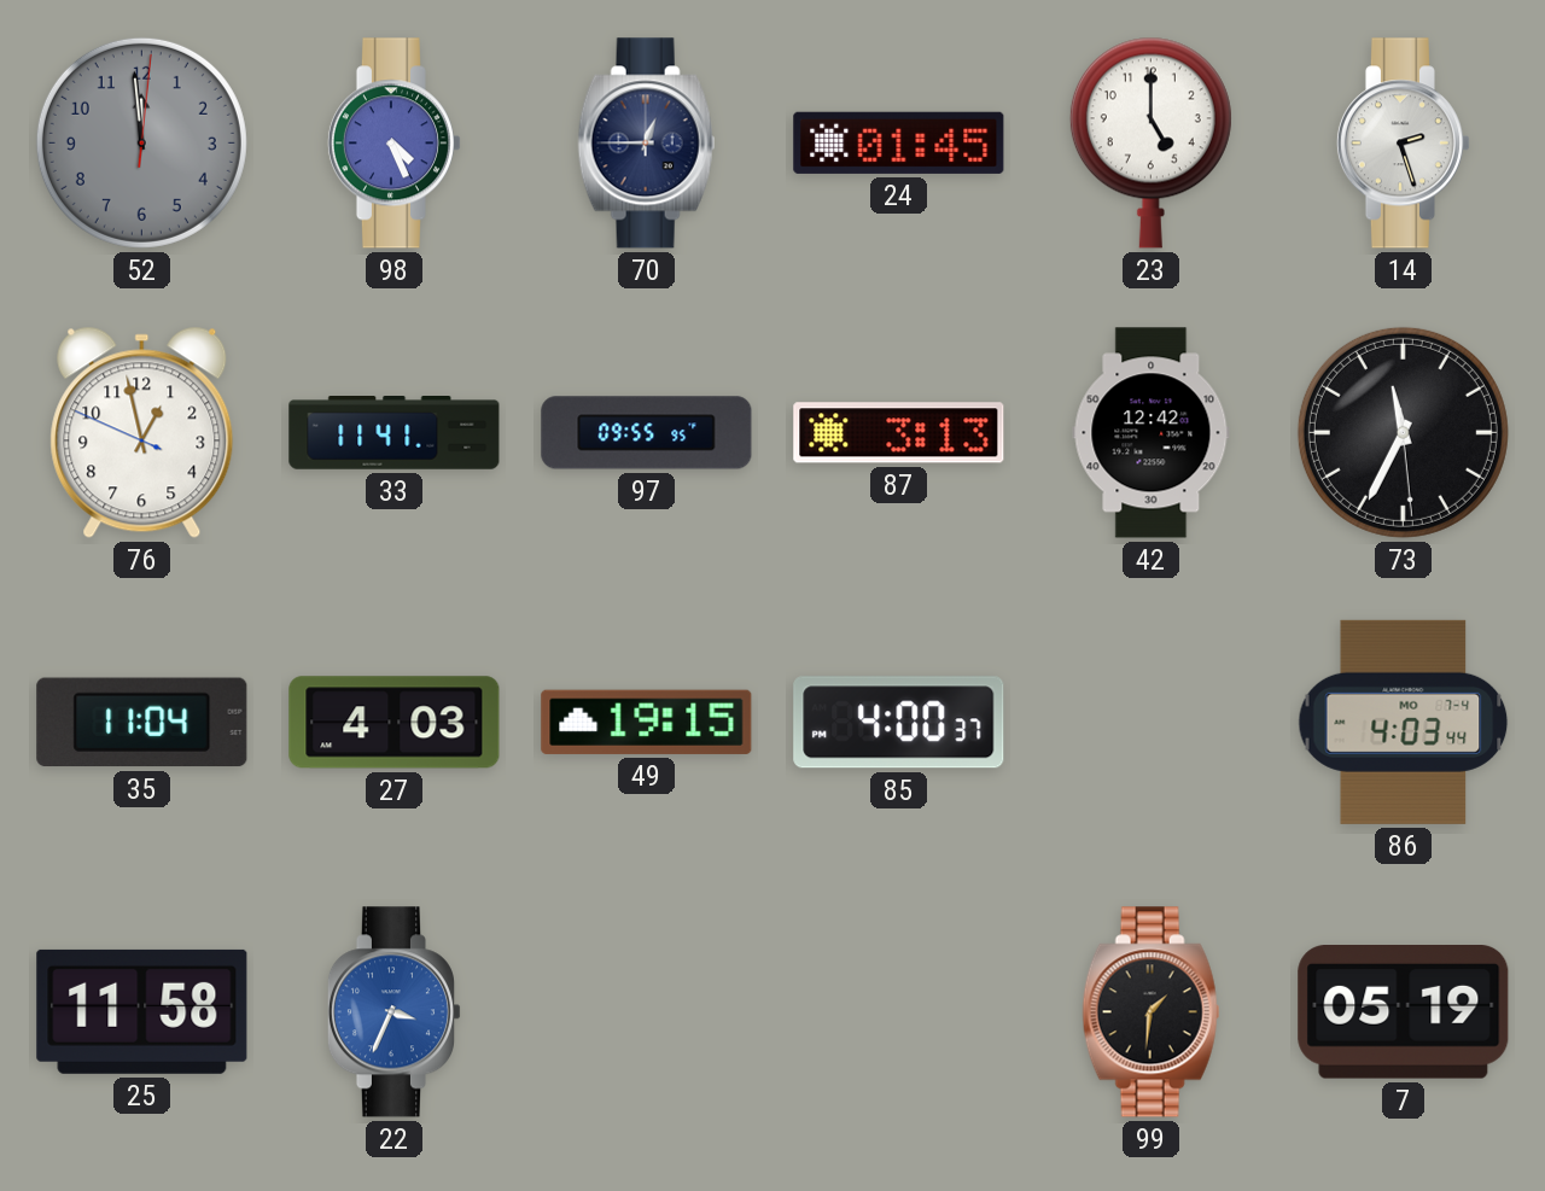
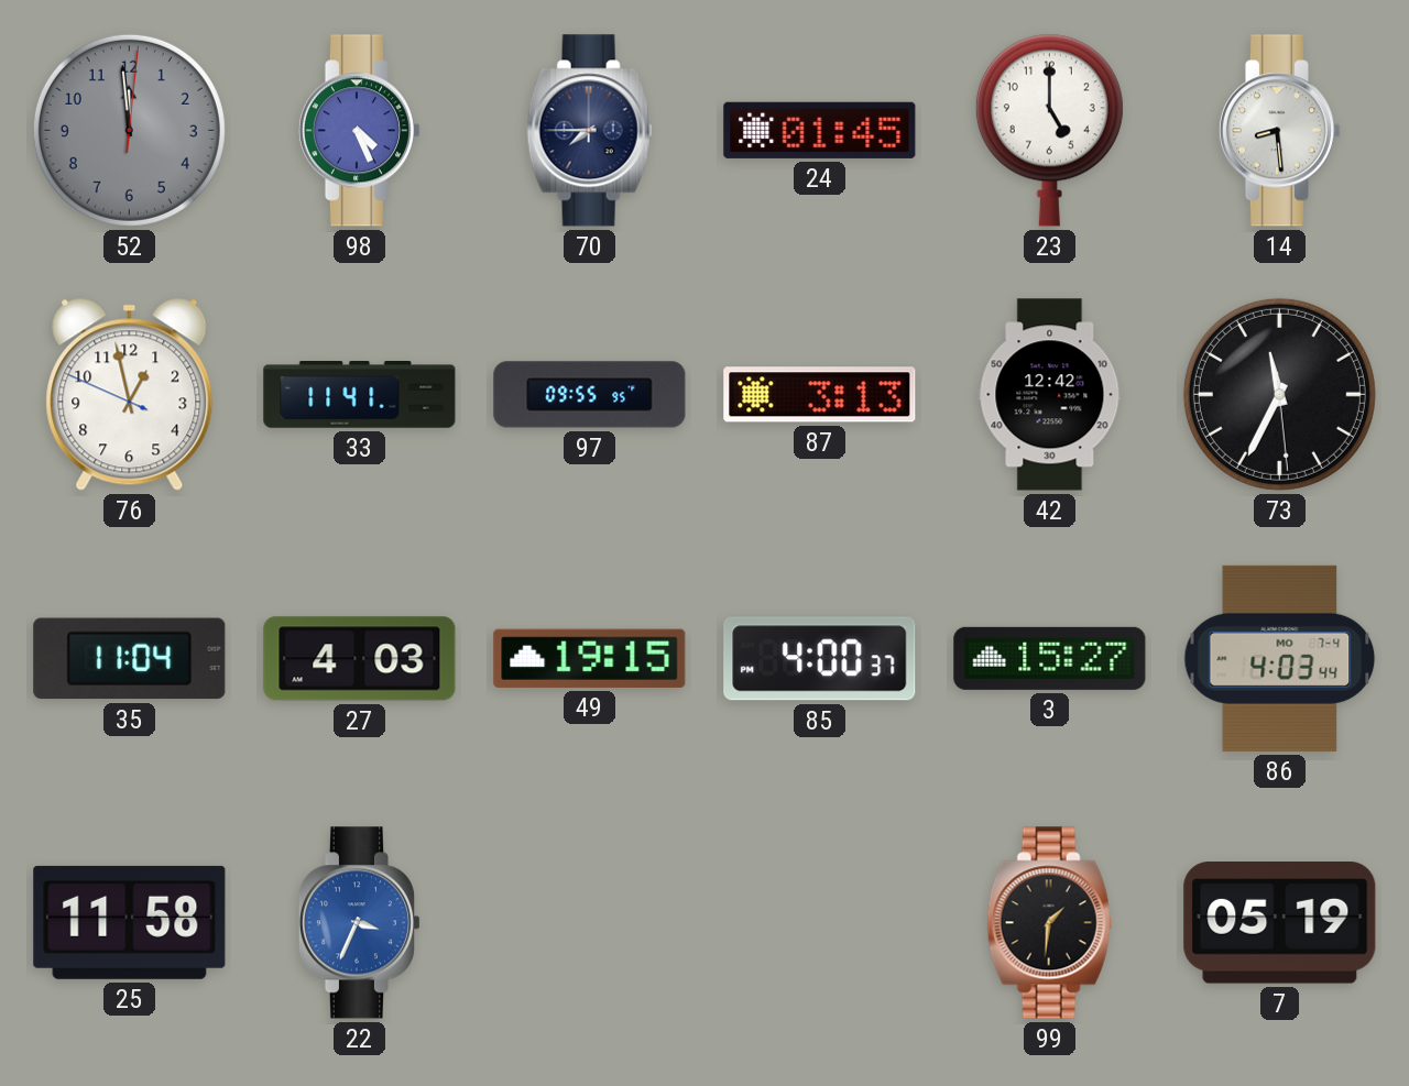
70: 12:45 -> 7:45
14: 2:27 -> 8:29
3: none -> 15:27
